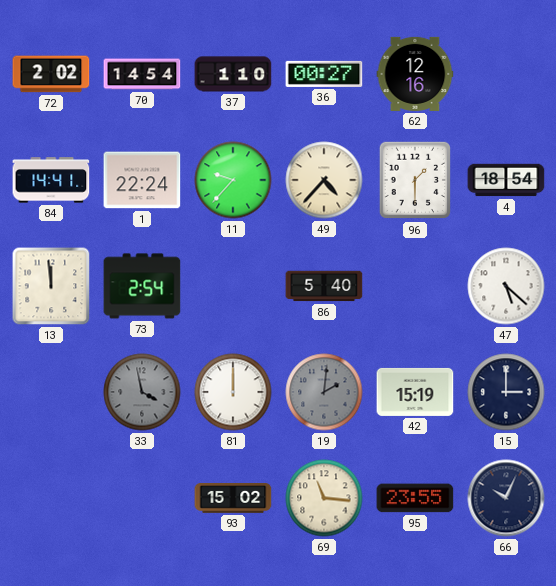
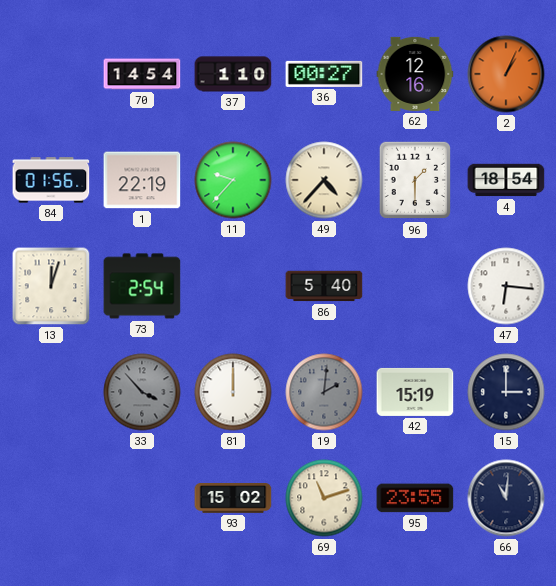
72: 2:02 -> none
2: none -> 1:04
84: 14:41 -> 01:56
1: 22:24 -> 22:19
13: 11:59 -> 12:03
47: 5:22 -> 6:16
33: 3:58 -> 3:53
69: 11:16 -> 11:12
66: 10:04 -> 11:01
